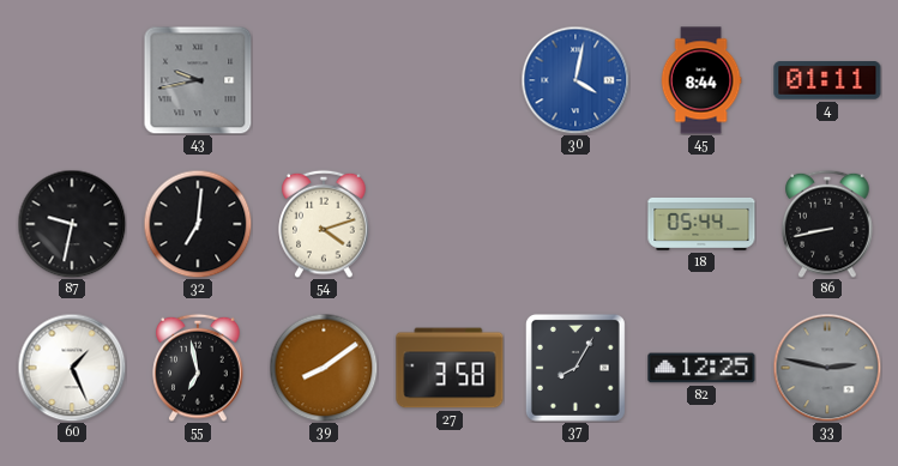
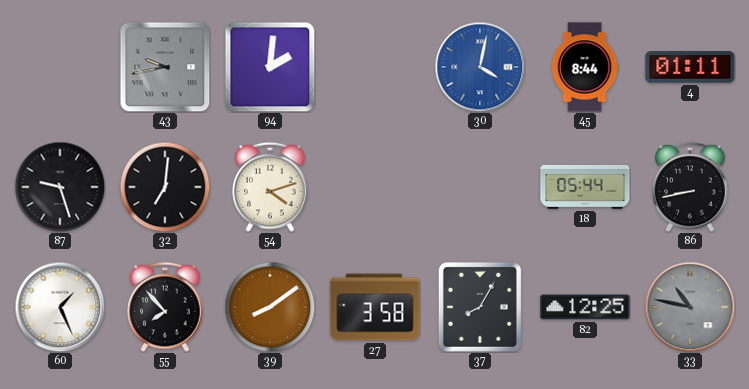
94: none -> 2:01
87: 9:32 -> 9:27
55: 6:58 -> 7:53
33: 2:47 -> 10:47
